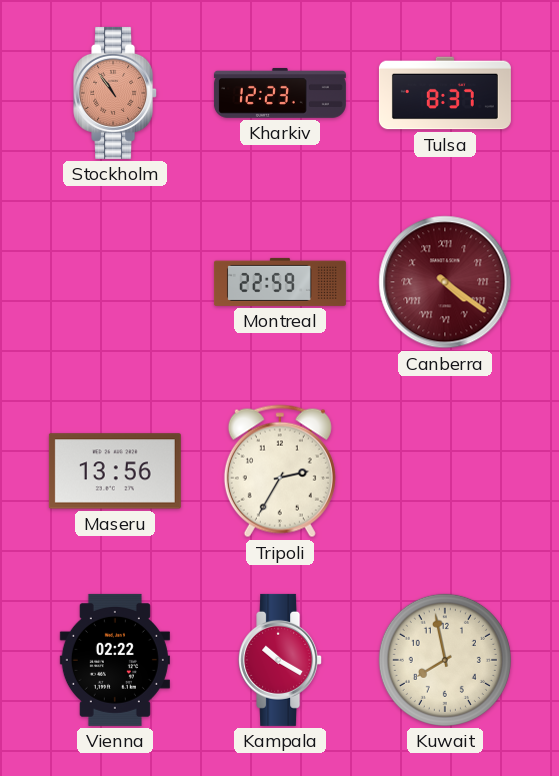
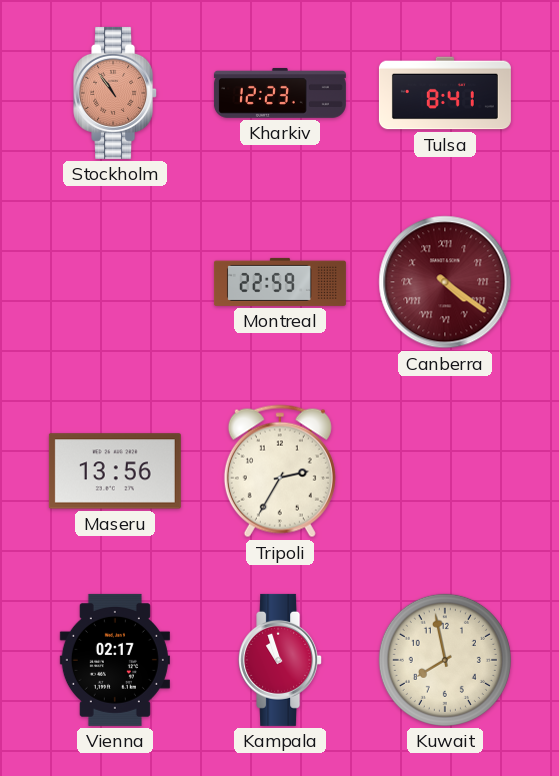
Tulsa: 8:37 -> 8:41
Vienna: 02:22 -> 02:17
Kampala: 10:20 -> 10:57
